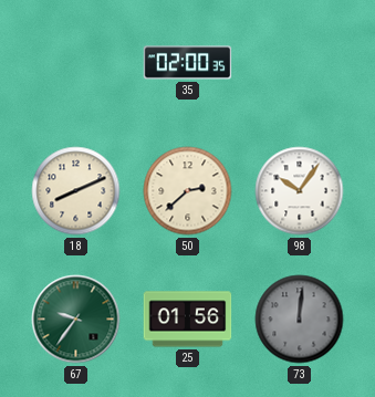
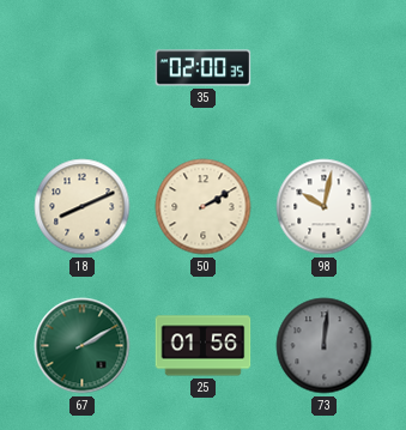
50: 2:38 -> 2:10
98: 10:06 -> 10:02
67: 9:36 -> 2:10
